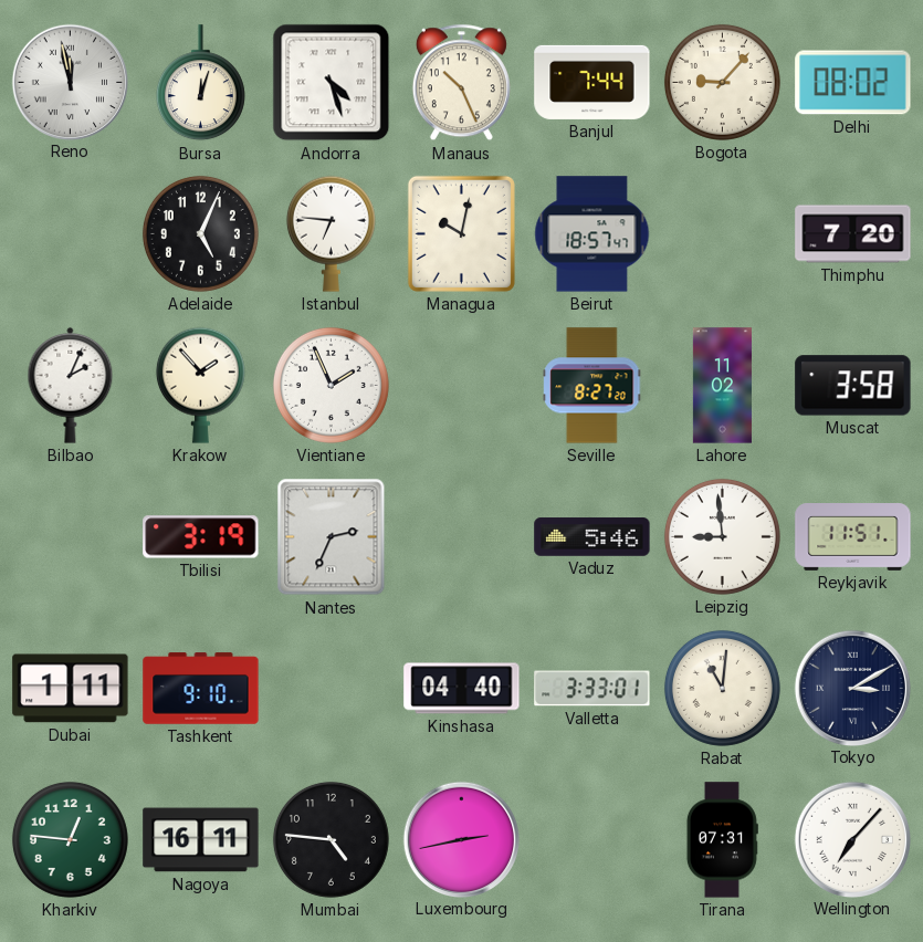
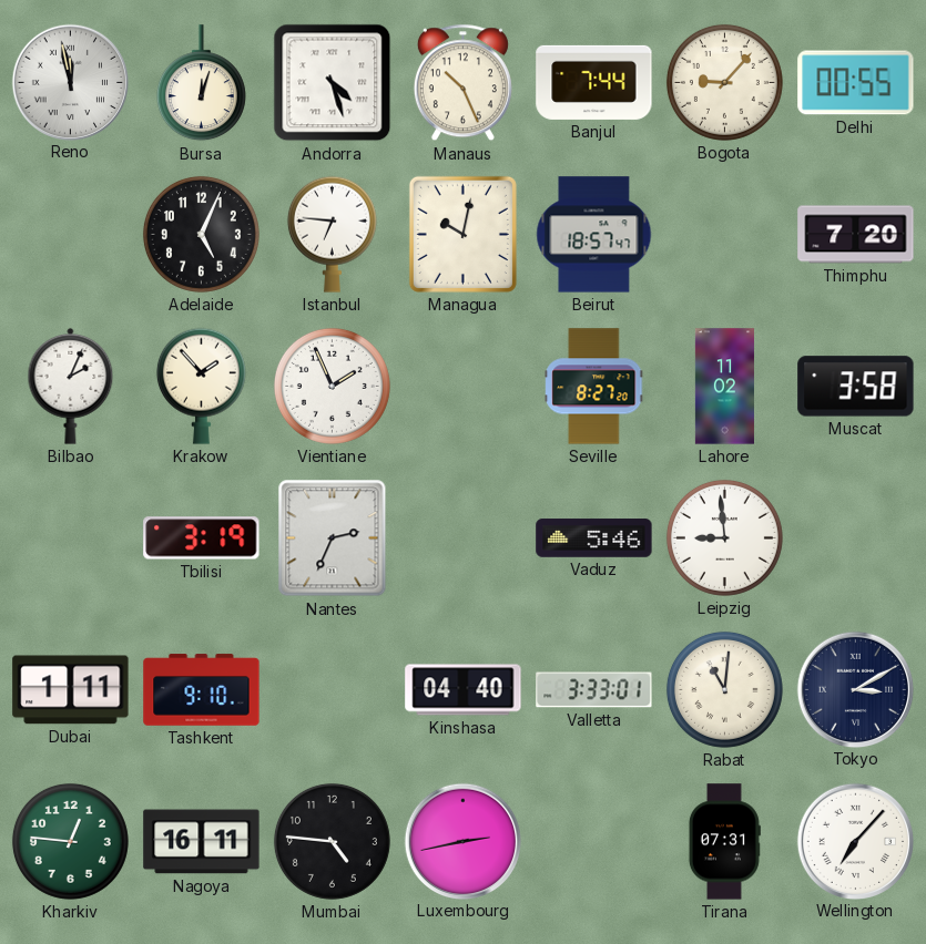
Delhi: 08:02 -> 00:55
Reykjavik: 11:51 -> none
